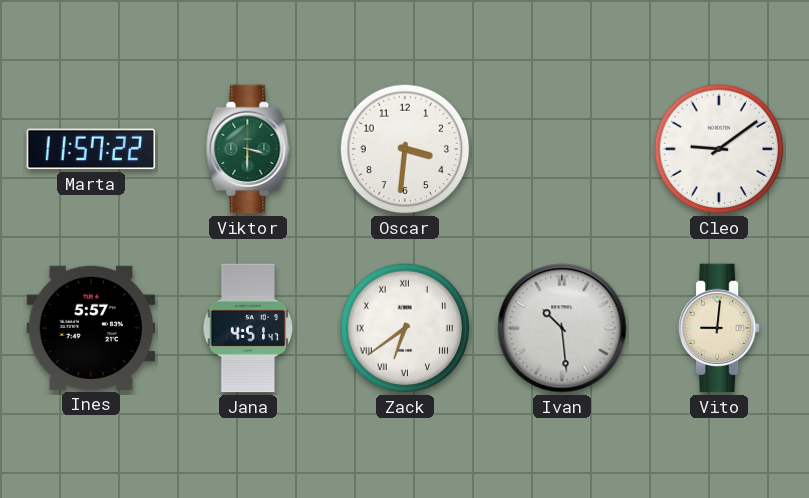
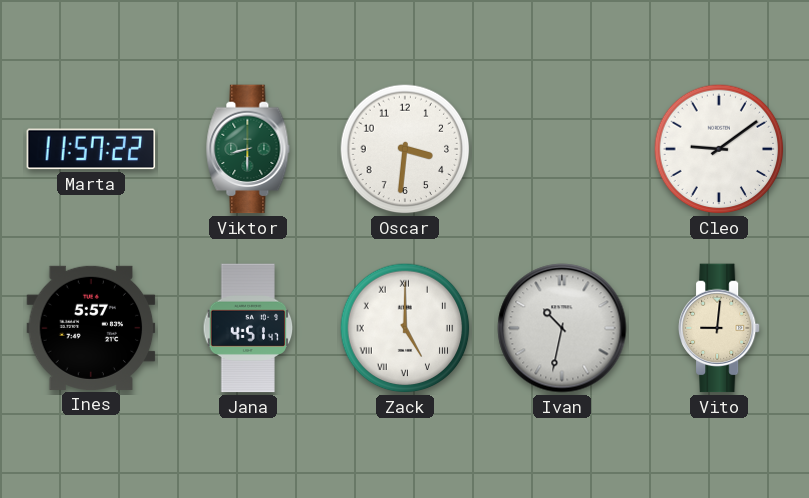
Viktor: 3:30 -> 8:30
Zack: 6:39 -> 5:00
Ivan: 10:29 -> 10:32
